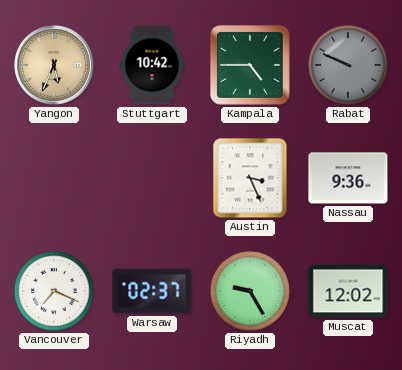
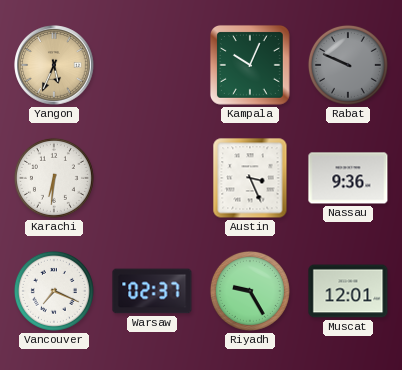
Stuttgart: 10:42 -> none
Kampala: 4:45 -> 10:04
Karachi: none -> 6:31
Muscat: 12:02 -> 12:01
